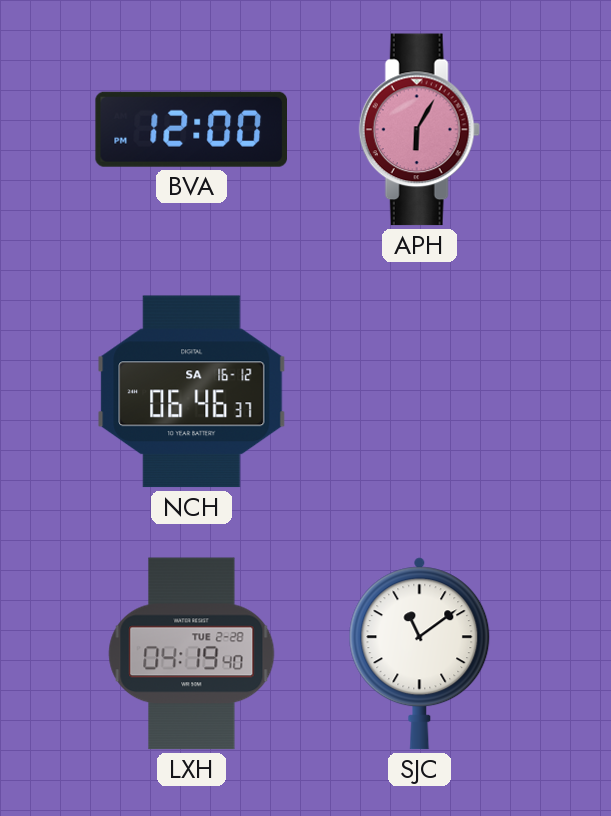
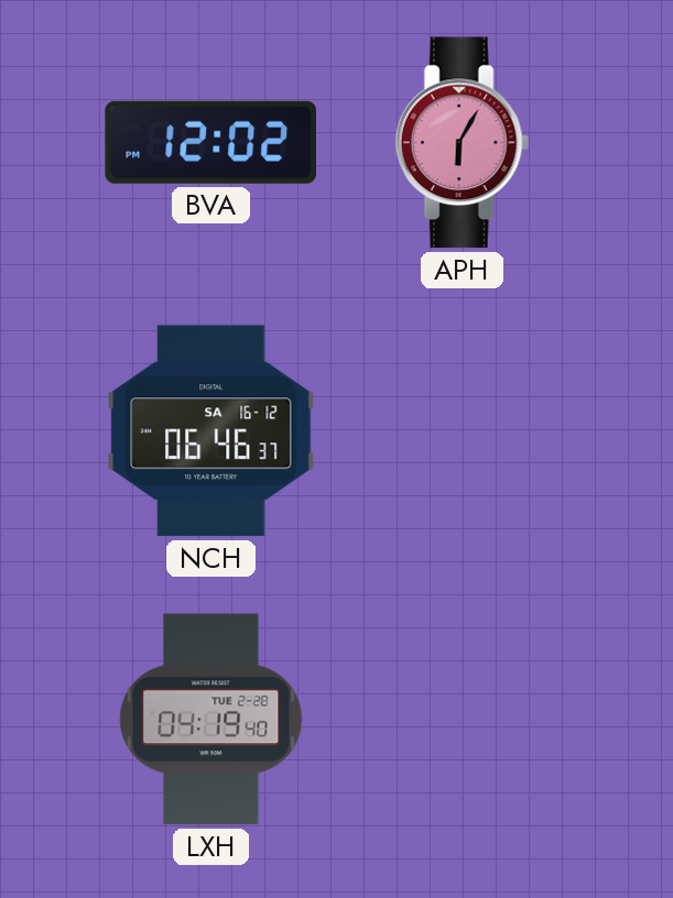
BVA: 12:00 -> 12:02
SJC: 11:09 -> none
